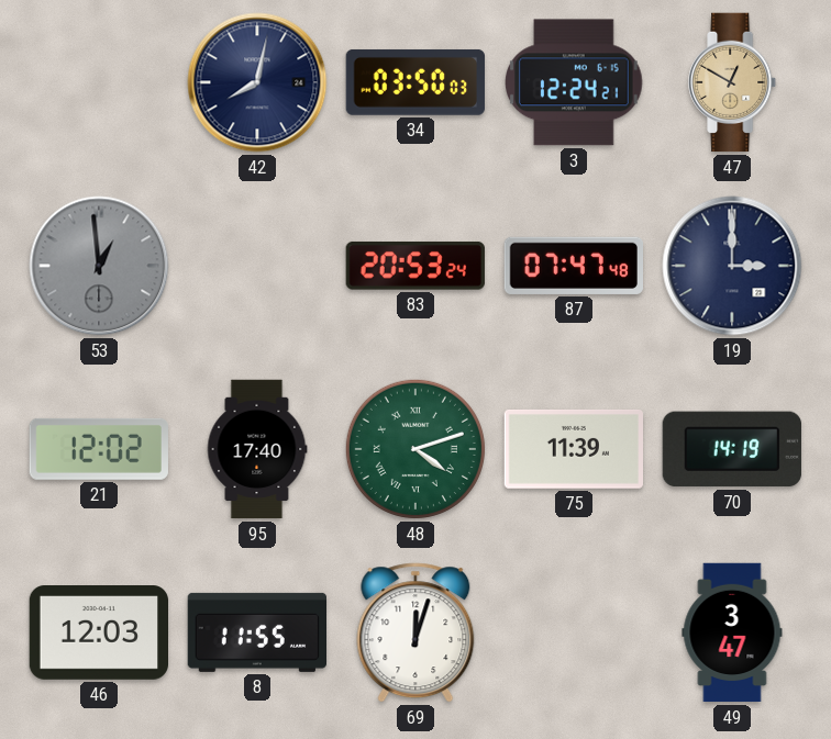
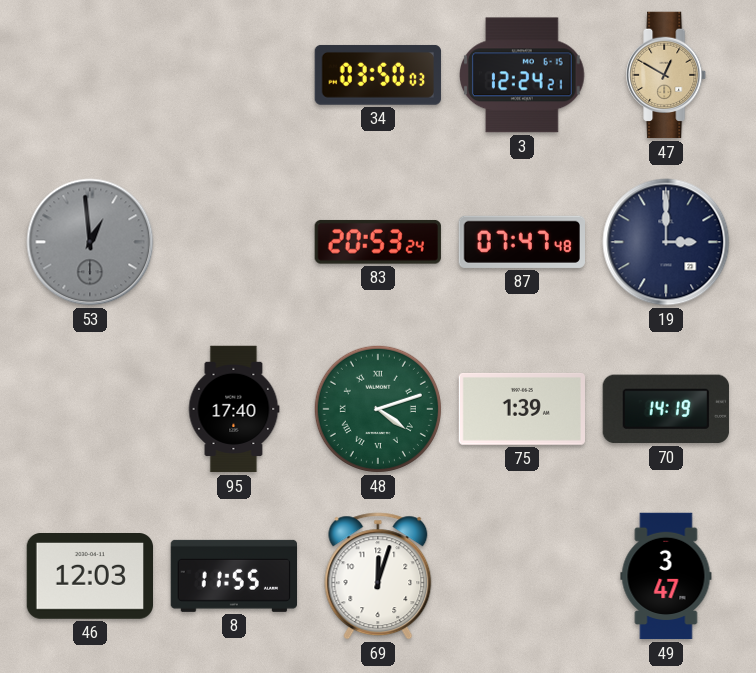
42: 8:02 -> none
21: 12:02 -> none
75: 11:39 -> 1:39
